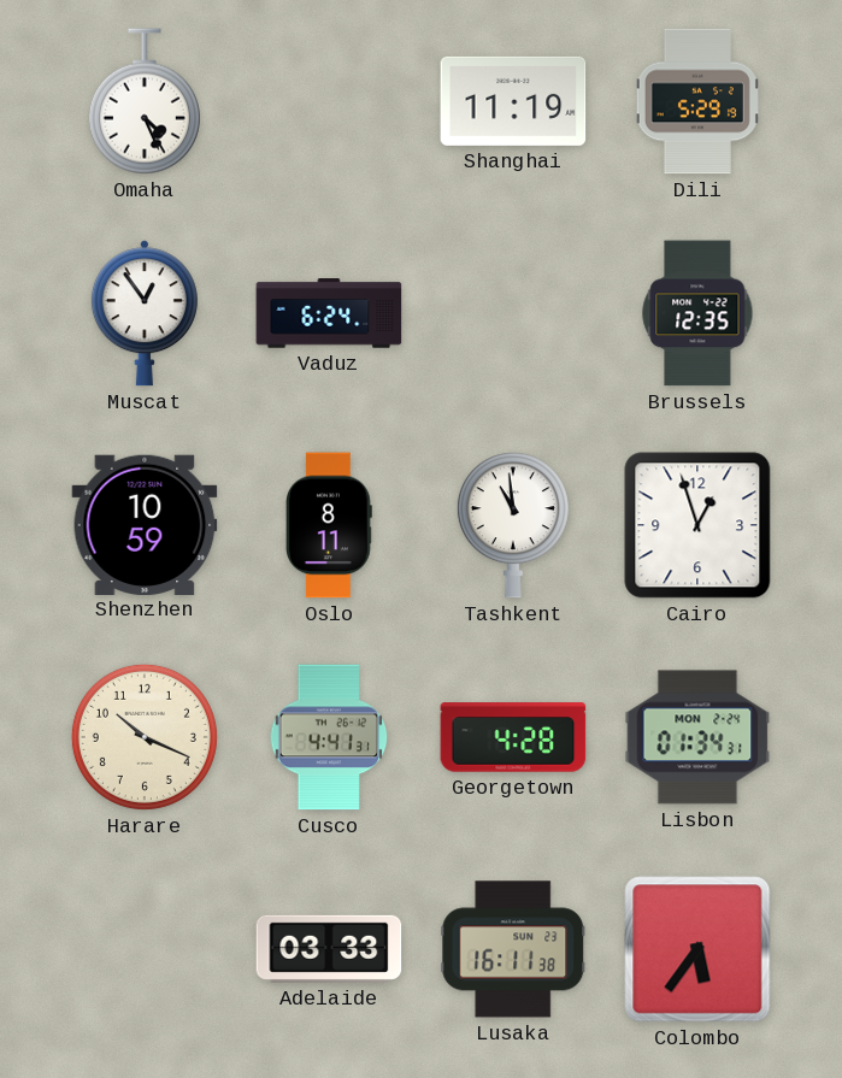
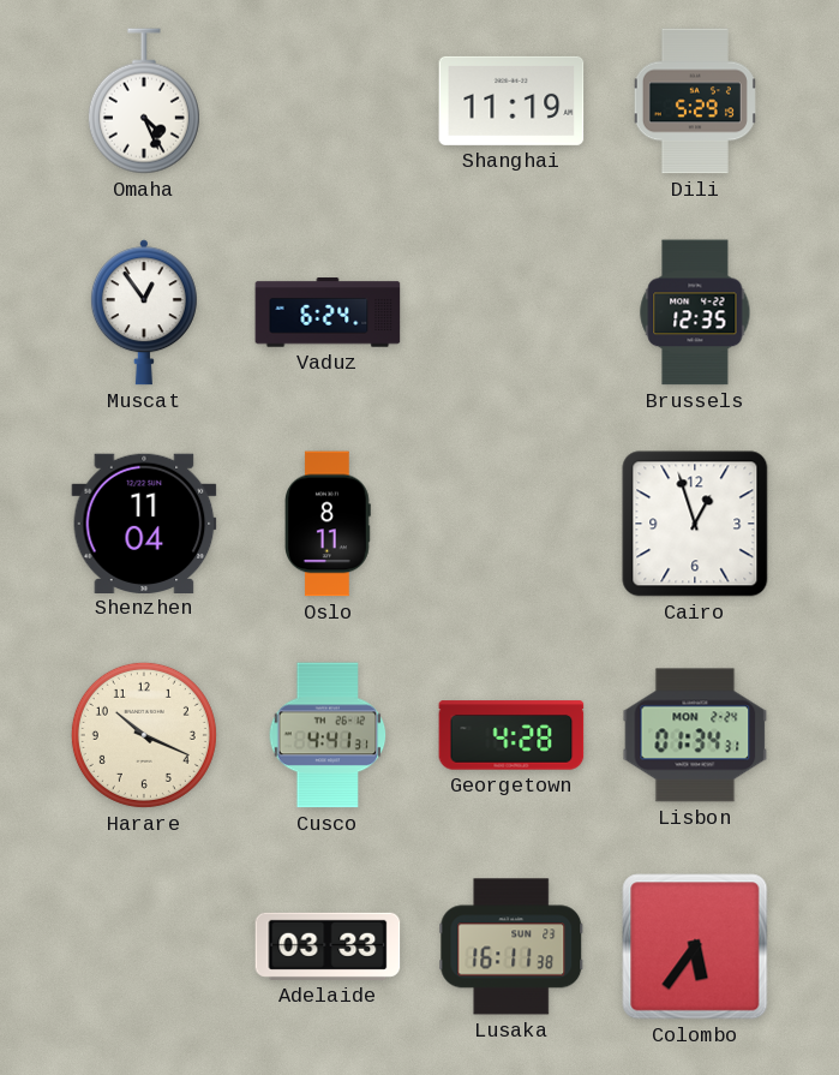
Shenzhen: 10:59 -> 11:04
Tashkent: 10:59 -> none
